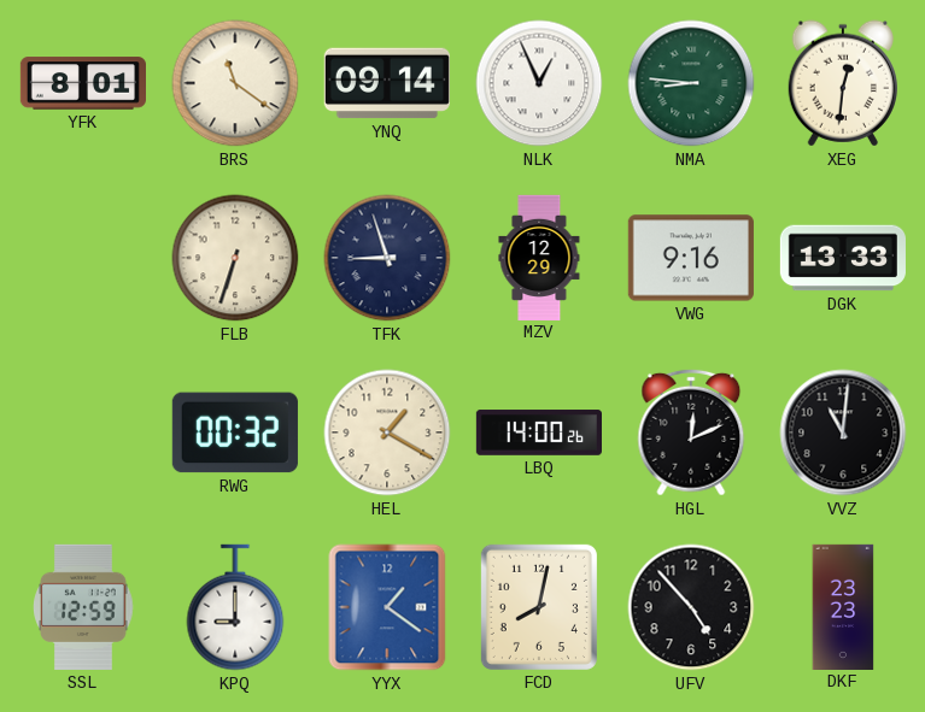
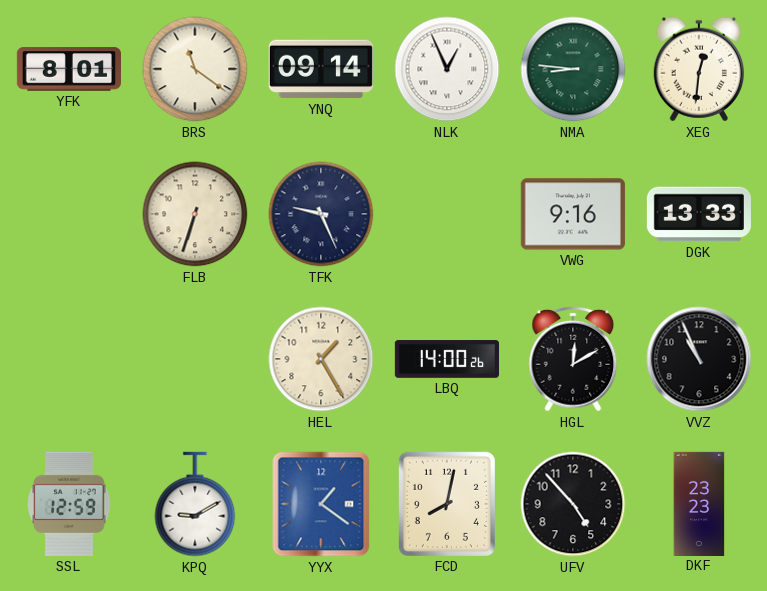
TFK: 8:57 -> 9:26
MZV: 12:29 -> none
RWG: 00:32 -> none
HEL: 1:20 -> 1:25
HGL: 12:11 -> 12:10
VVZ: 11:01 -> 10:56
KPQ: 9:00 -> 9:10
